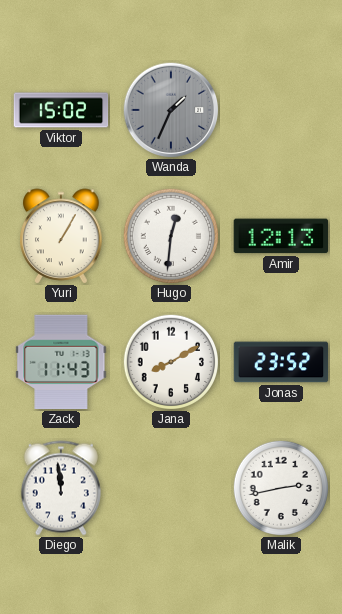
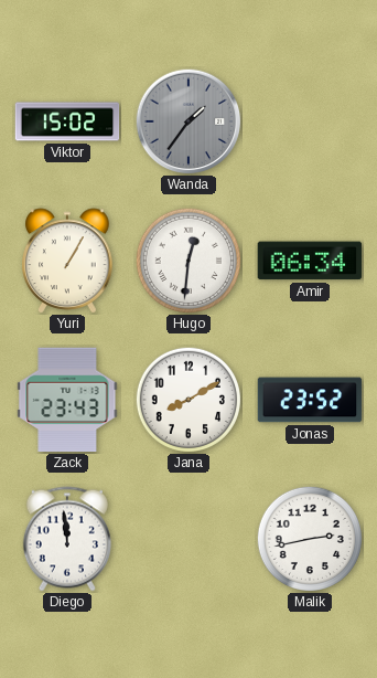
Wanda: 1:34 -> 1:36
Amir: 12:13 -> 06:34
Zack: 11:43 -> 23:43
